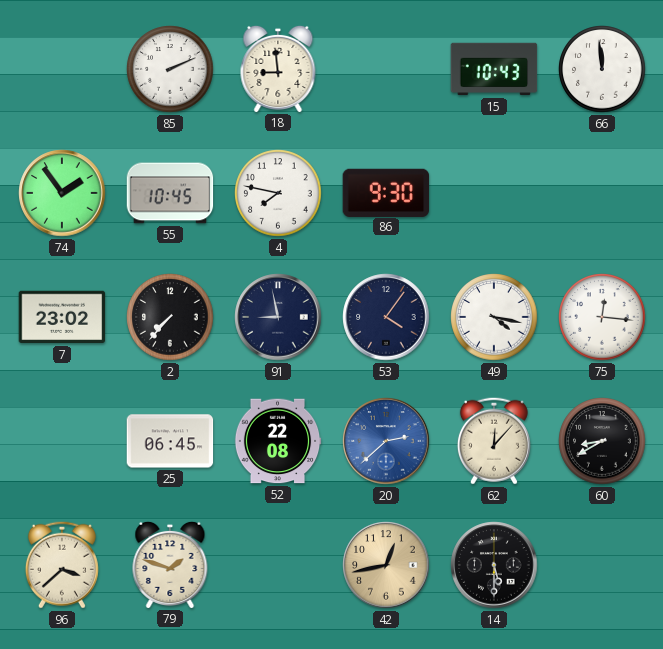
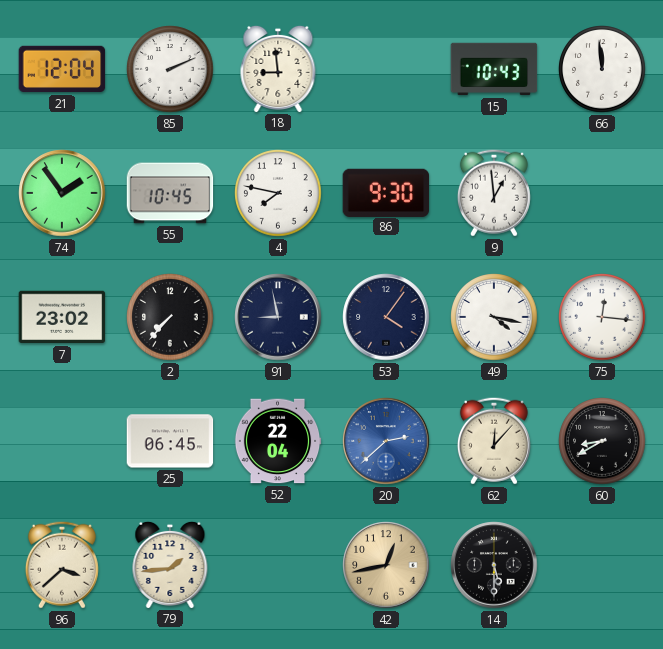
21: none -> 12:04
9: none -> 12:59
52: 22:08 -> 22:04
79: 1:48 -> 1:44
